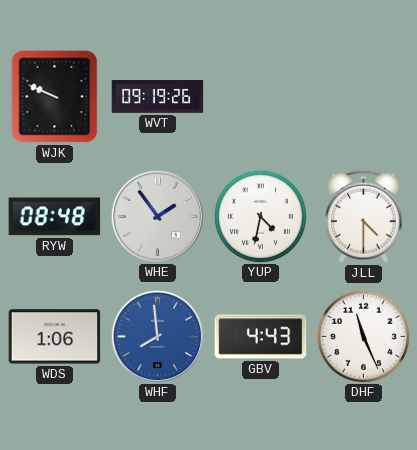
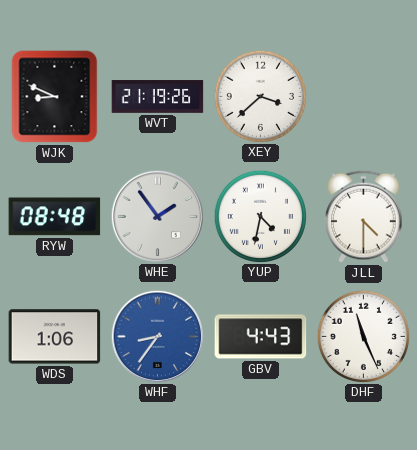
WJK: 9:49 -> 8:49
WVT: 09:19 -> 21:19
XEY: none -> 3:38
WHF: 7:59 -> 8:36
